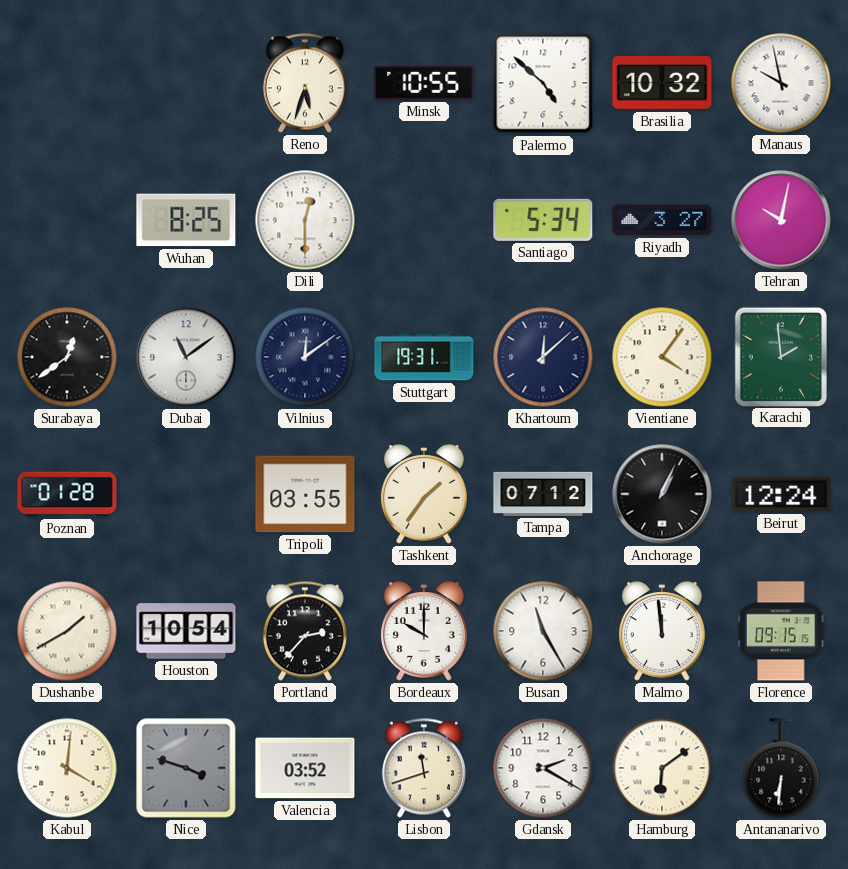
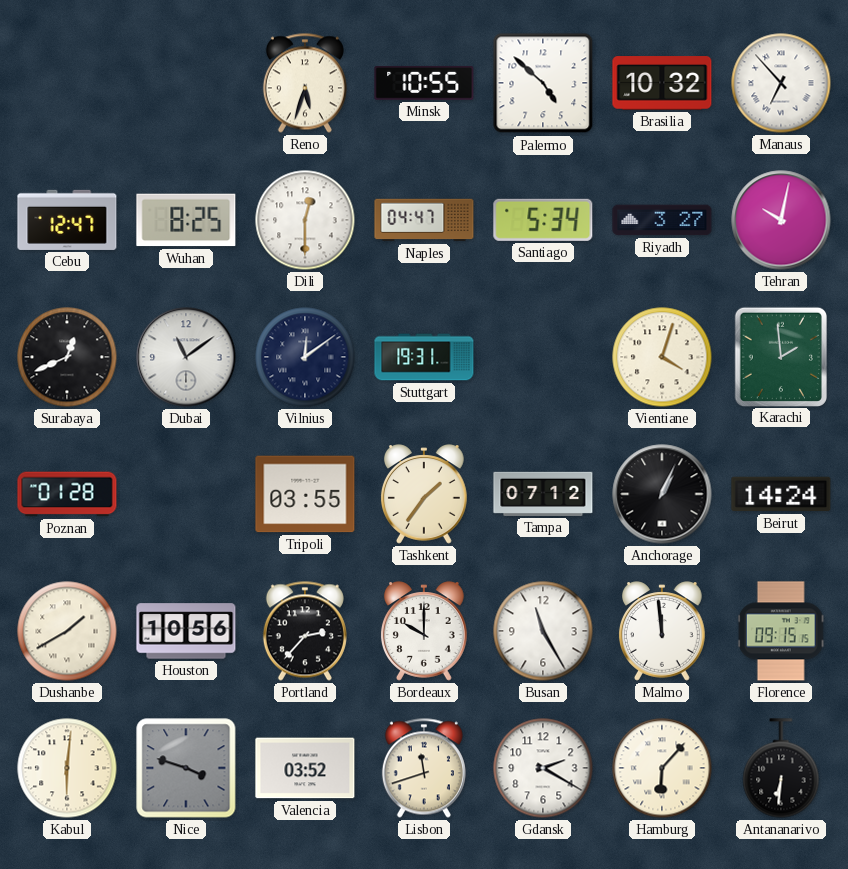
Manaus: 9:58 -> 6:53
Cebu: none -> 12:47
Naples: none -> 04:47
Surabaya: 12:39 -> 12:41
Khartoum: 12:08 -> none
Vientiane: 4:06 -> 4:03
Beirut: 12:24 -> 14:24
Houston: 10:54 -> 10:56
Kabul: 4:01 -> 6:01
Hamburg: 6:09 -> 6:07
